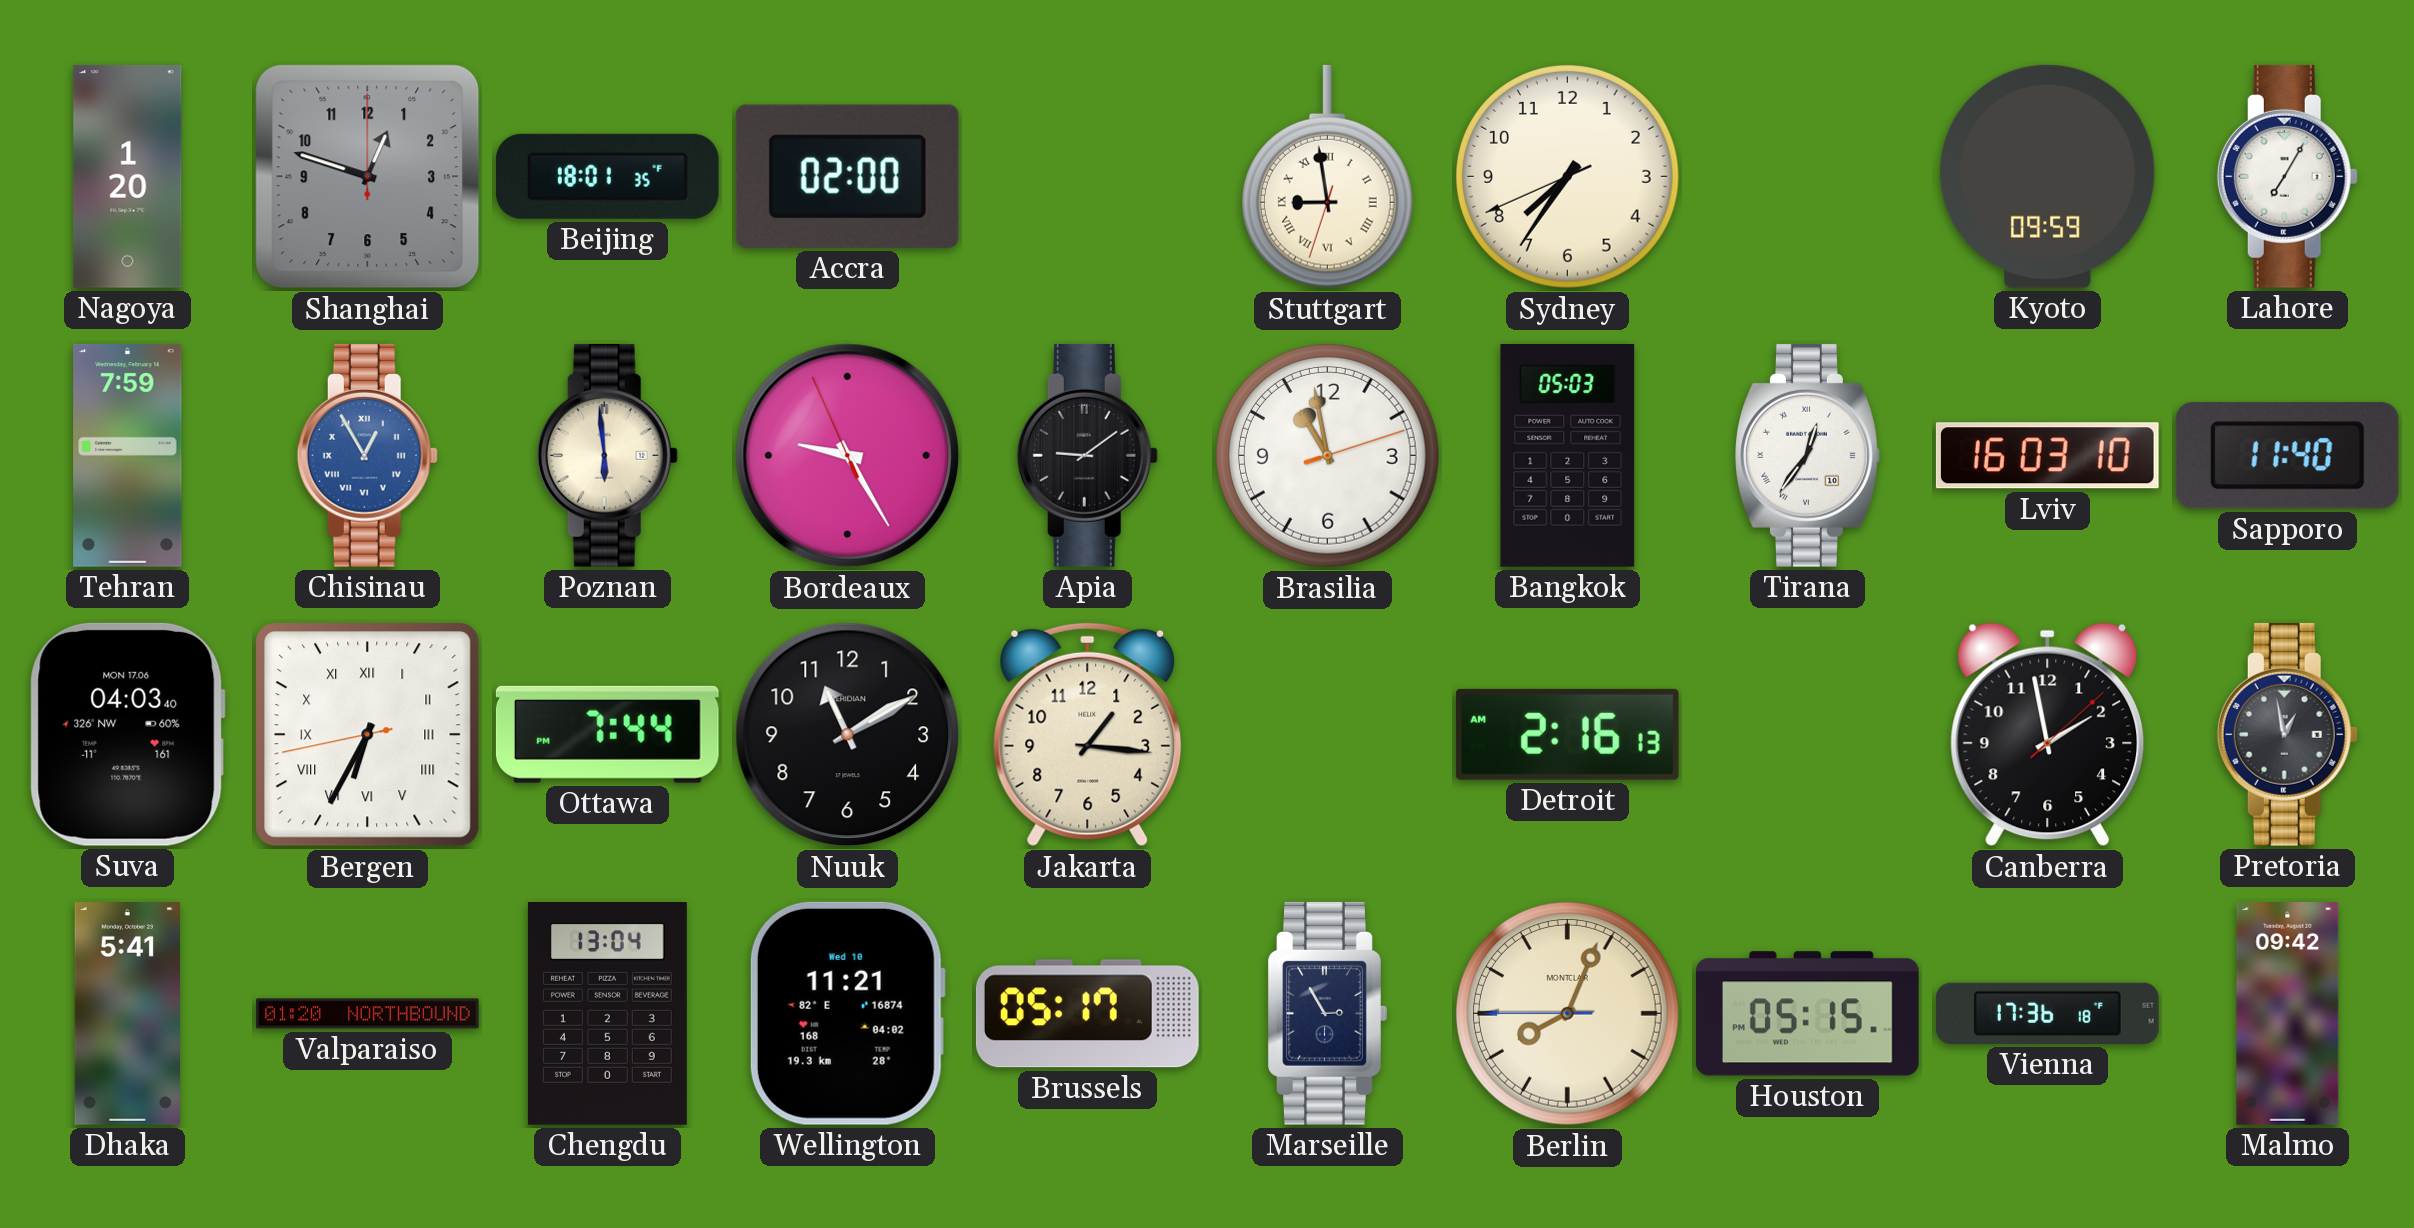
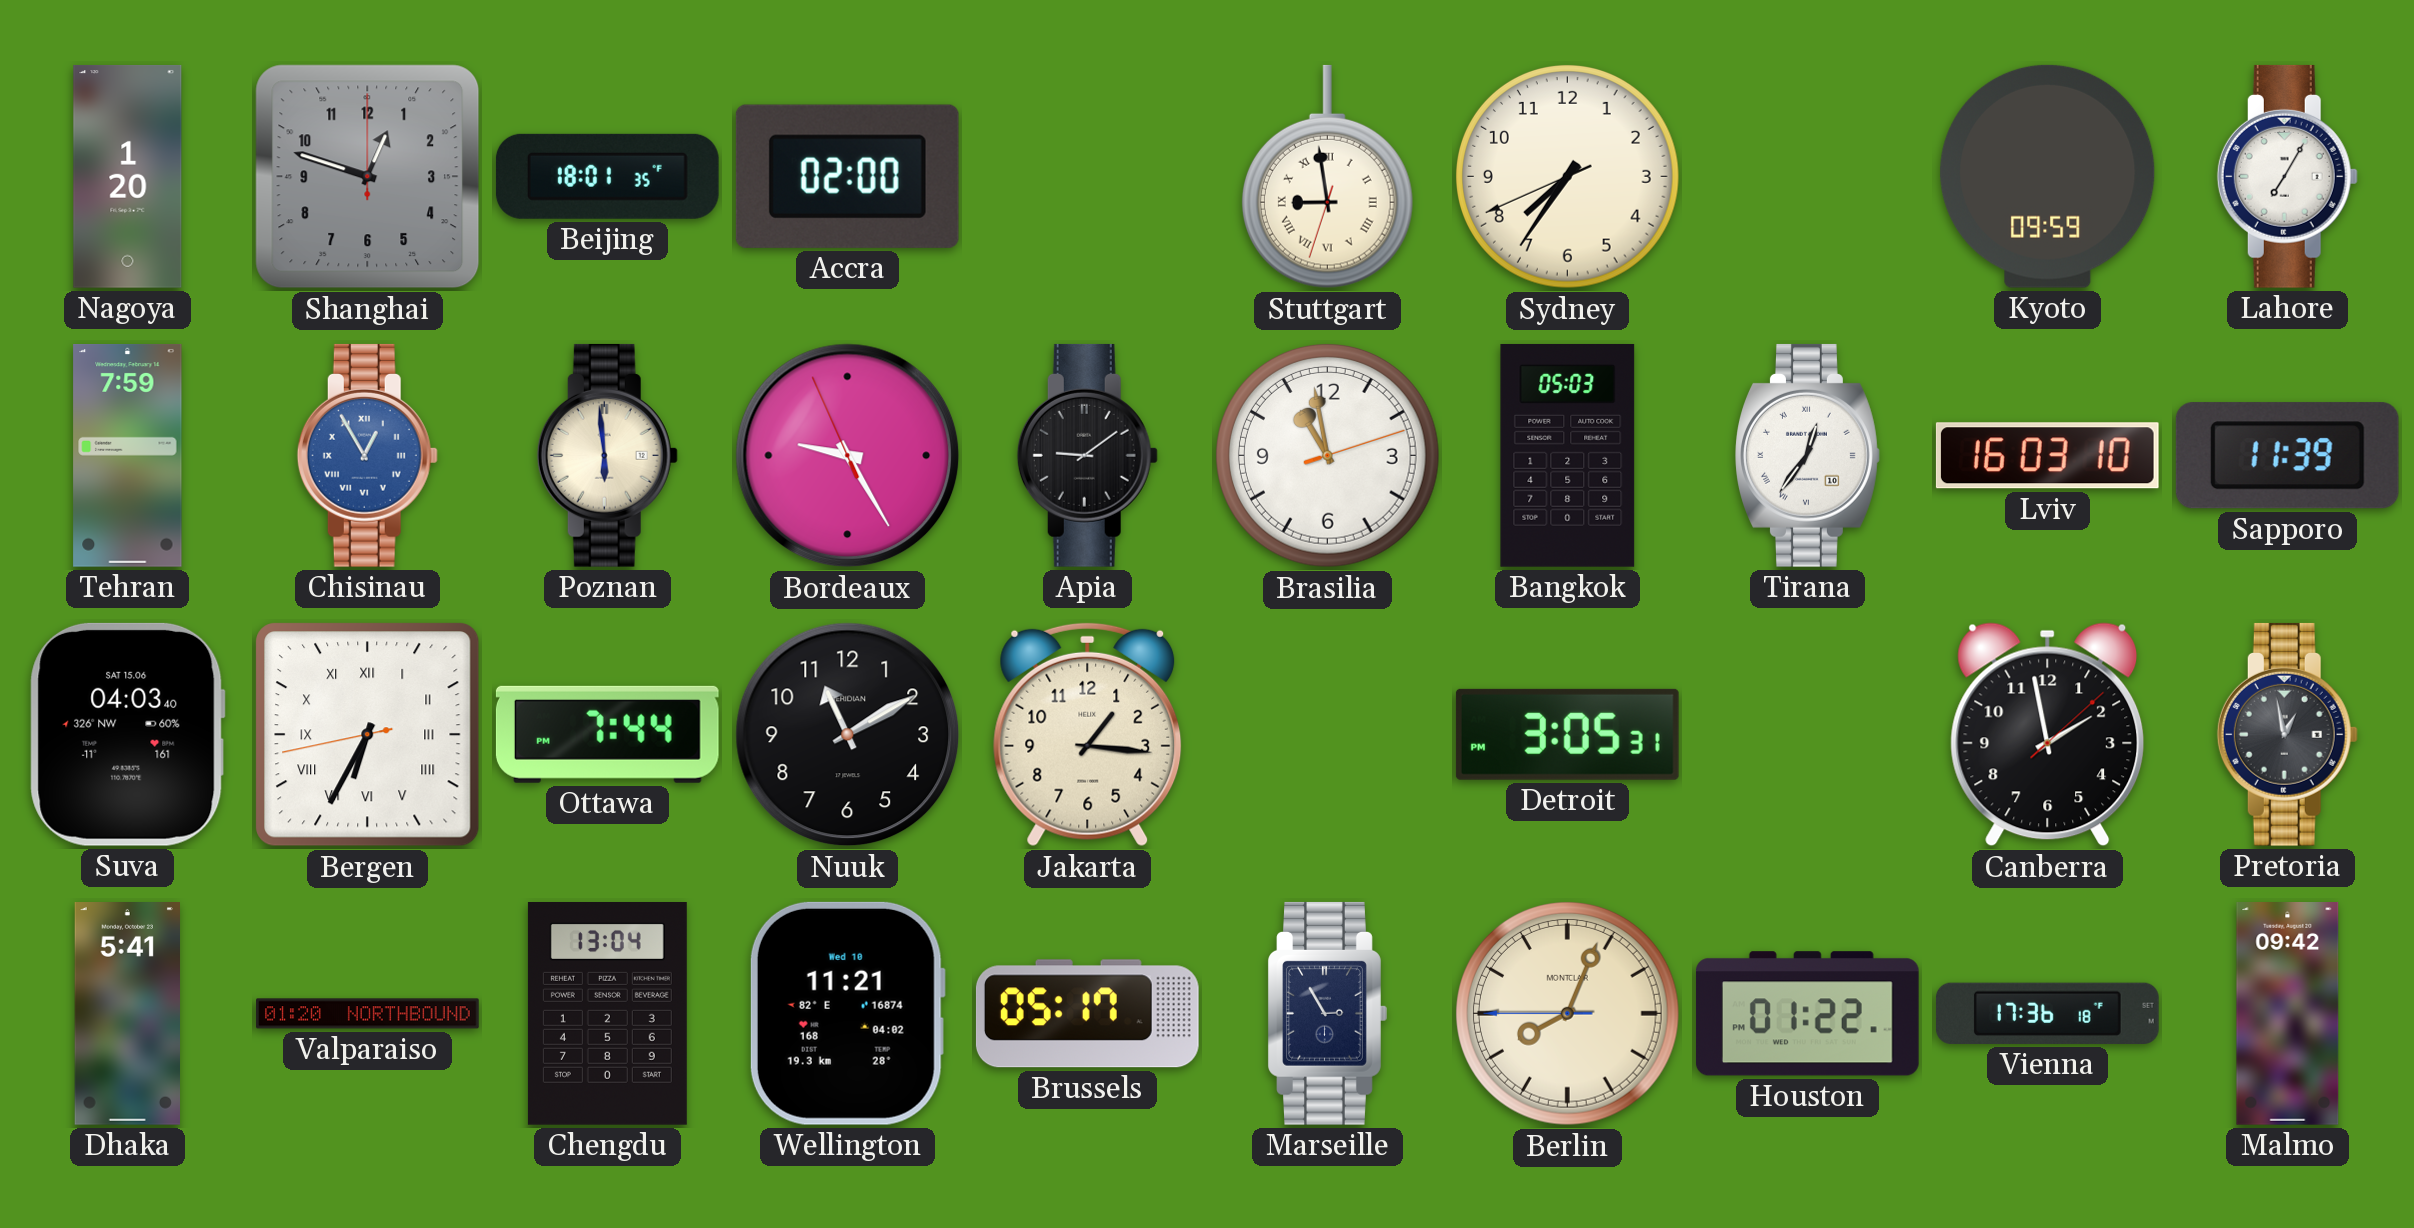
Sapporo: 11:40 -> 11:39
Suva date: MON 17.06 -> SAT 15.06
Detroit: 2:16 -> 3:05
Houston: 05:15 -> 01:22
